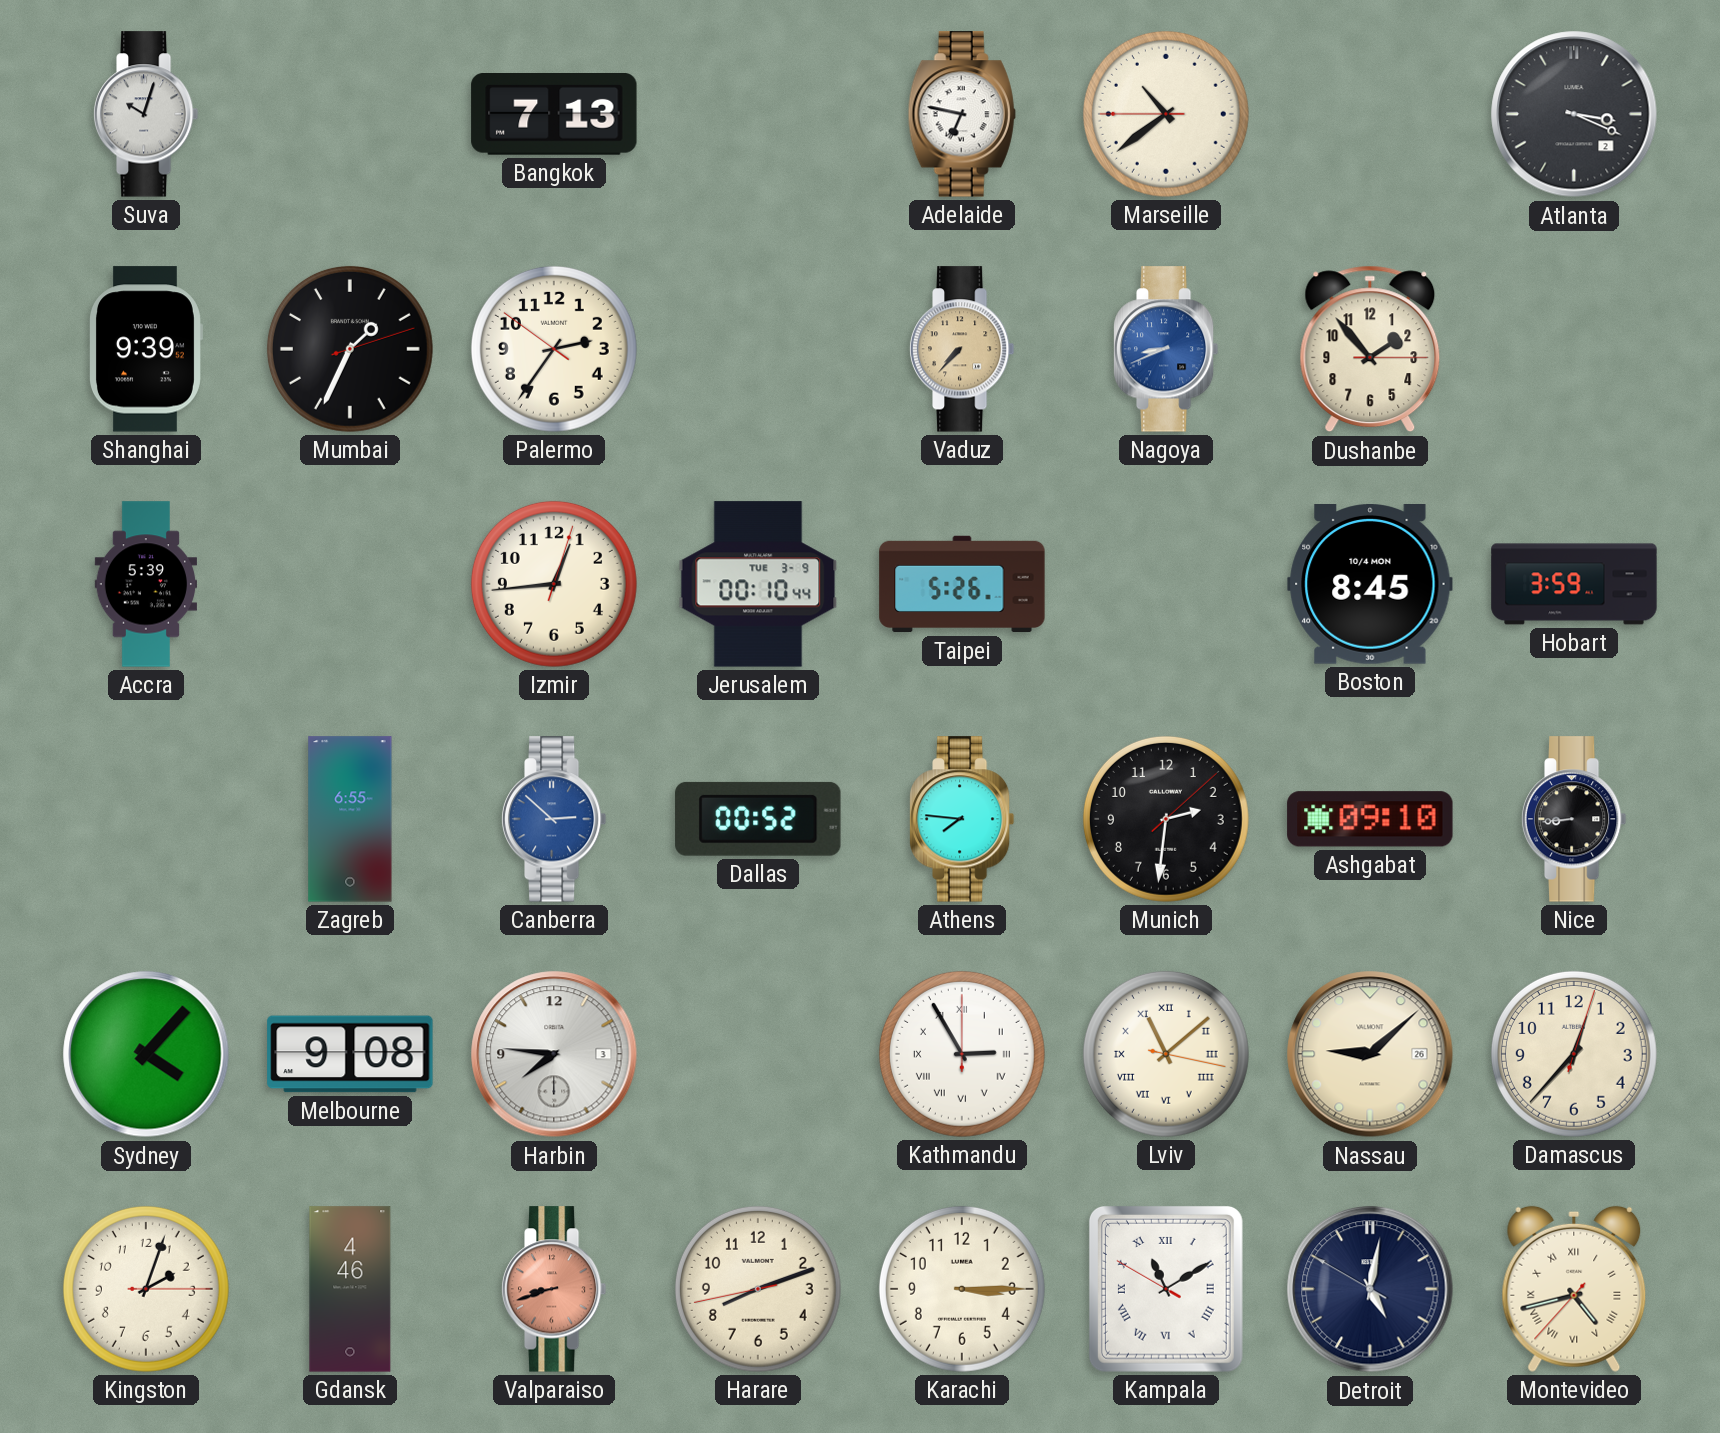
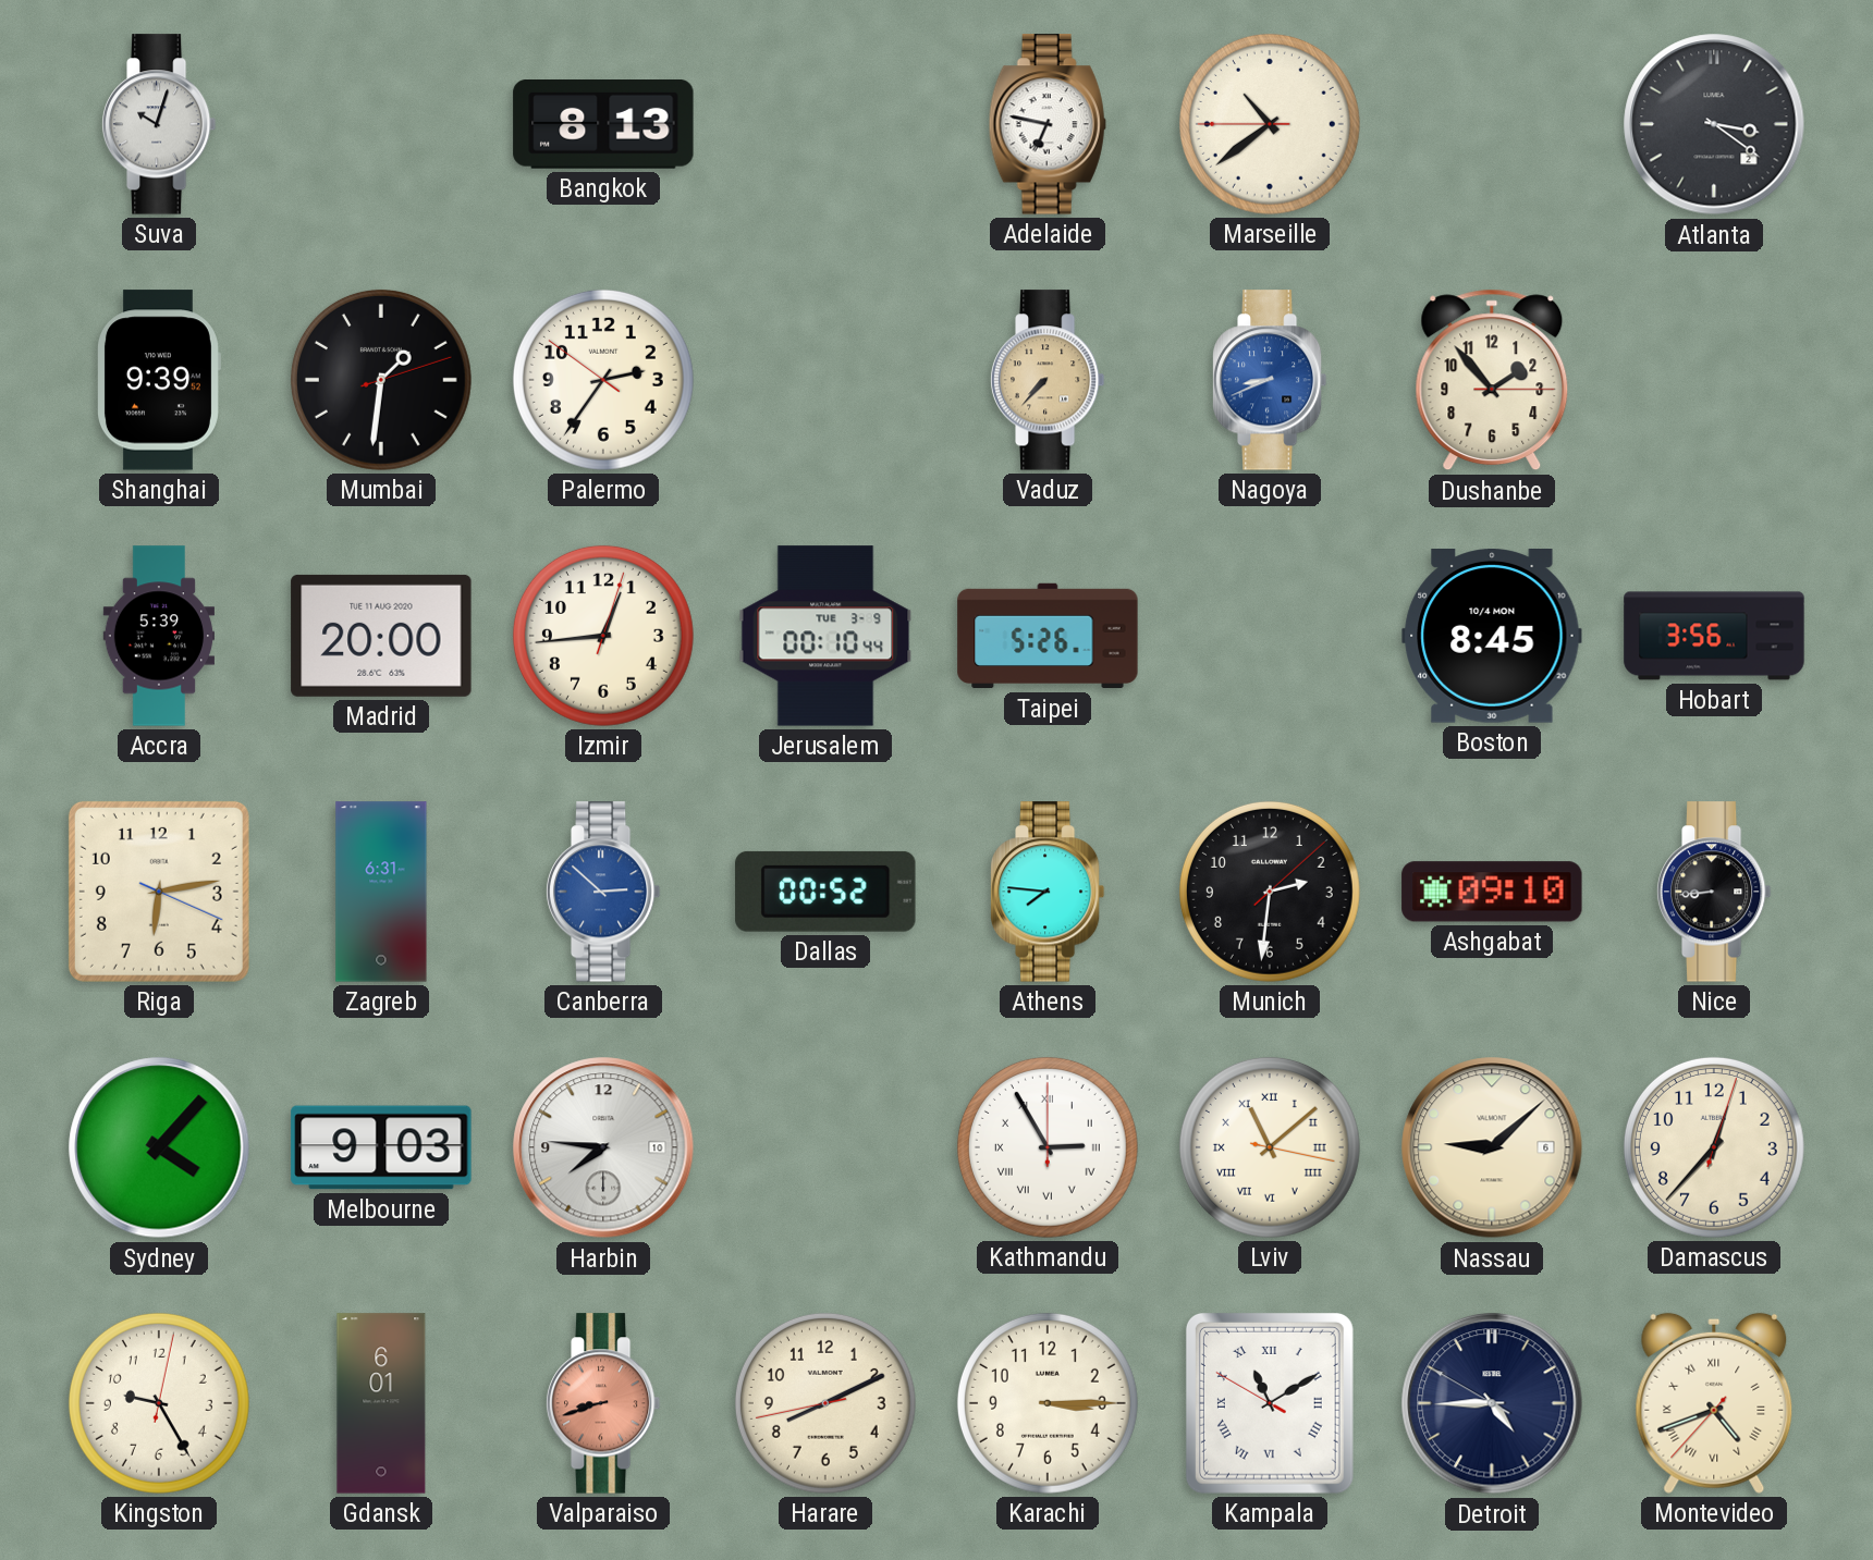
Bangkok: 7:13 -> 8:13
Atlanta: 3:19 -> 3:21
Mumbai: 1:34 -> 1:31
Madrid: none -> 20:00
Hobart: 3:59 -> 3:56
Riga: none -> 6:13
Zagreb: 6:55 -> 6:31
Melbourne: 9:08 -> 9:03
Harbin date: 3 -> 10
Nassau date: 26 -> 6
Kingston: 2:03 -> 9:25
Gdansk: 4:46 -> 6:01
Harare: 8:11 -> 8:10
Detroit: 5:01 -> 4:44
Montevideo: 4:42 -> 4:41
